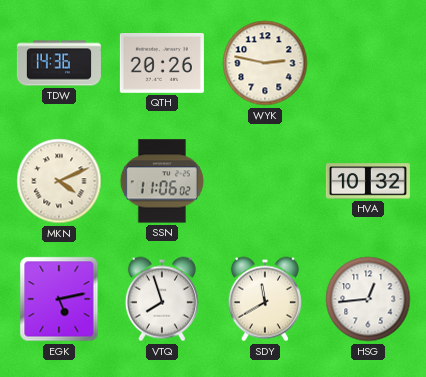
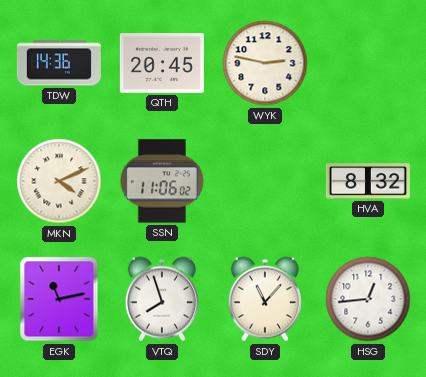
QTH: 20:26 -> 20:45
HVA: 10:32 -> 8:32
EGK: 5:13 -> 11:13
SDY: 11:40 -> 11:07
